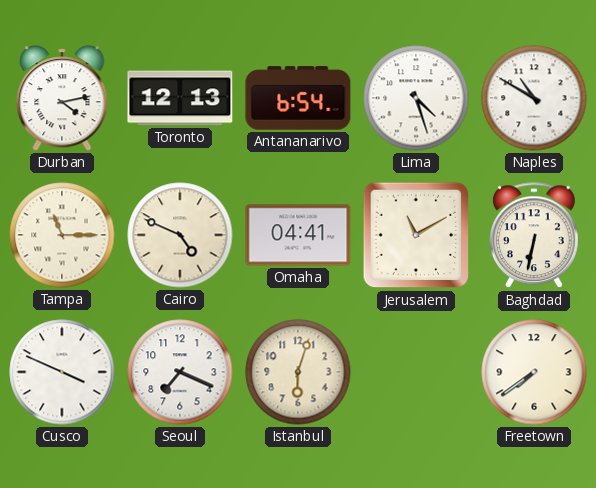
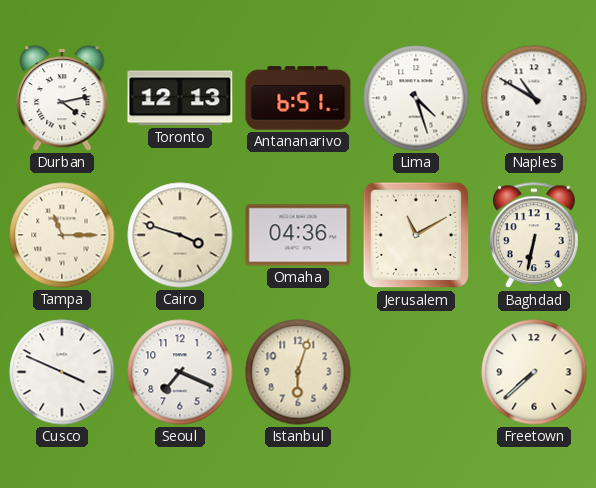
Antananarivo: 6:54 -> 6:51
Cairo: 4:49 -> 3:48
Omaha: 04:41 -> 04:36
Freetown: 7:39 -> 7:38
